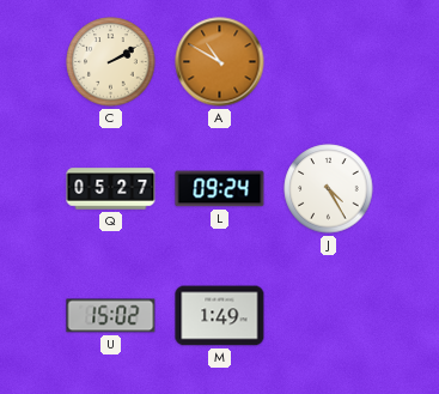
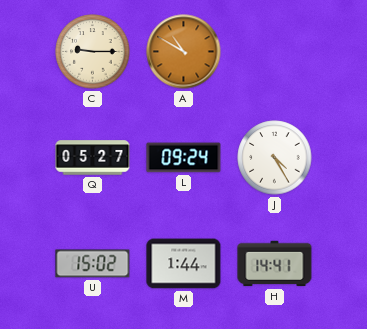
C: 2:10 -> 9:15
M: 1:49 -> 1:44
H: none -> 14:41
